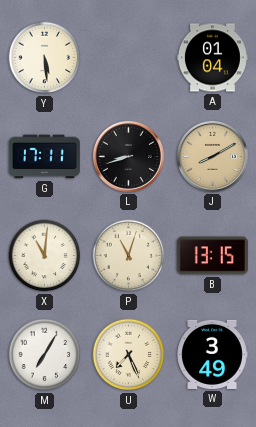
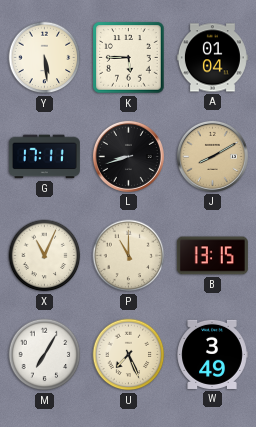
K: none -> 5:45
X: 11:01 -> 11:04
P: 11:03 -> 11:00
